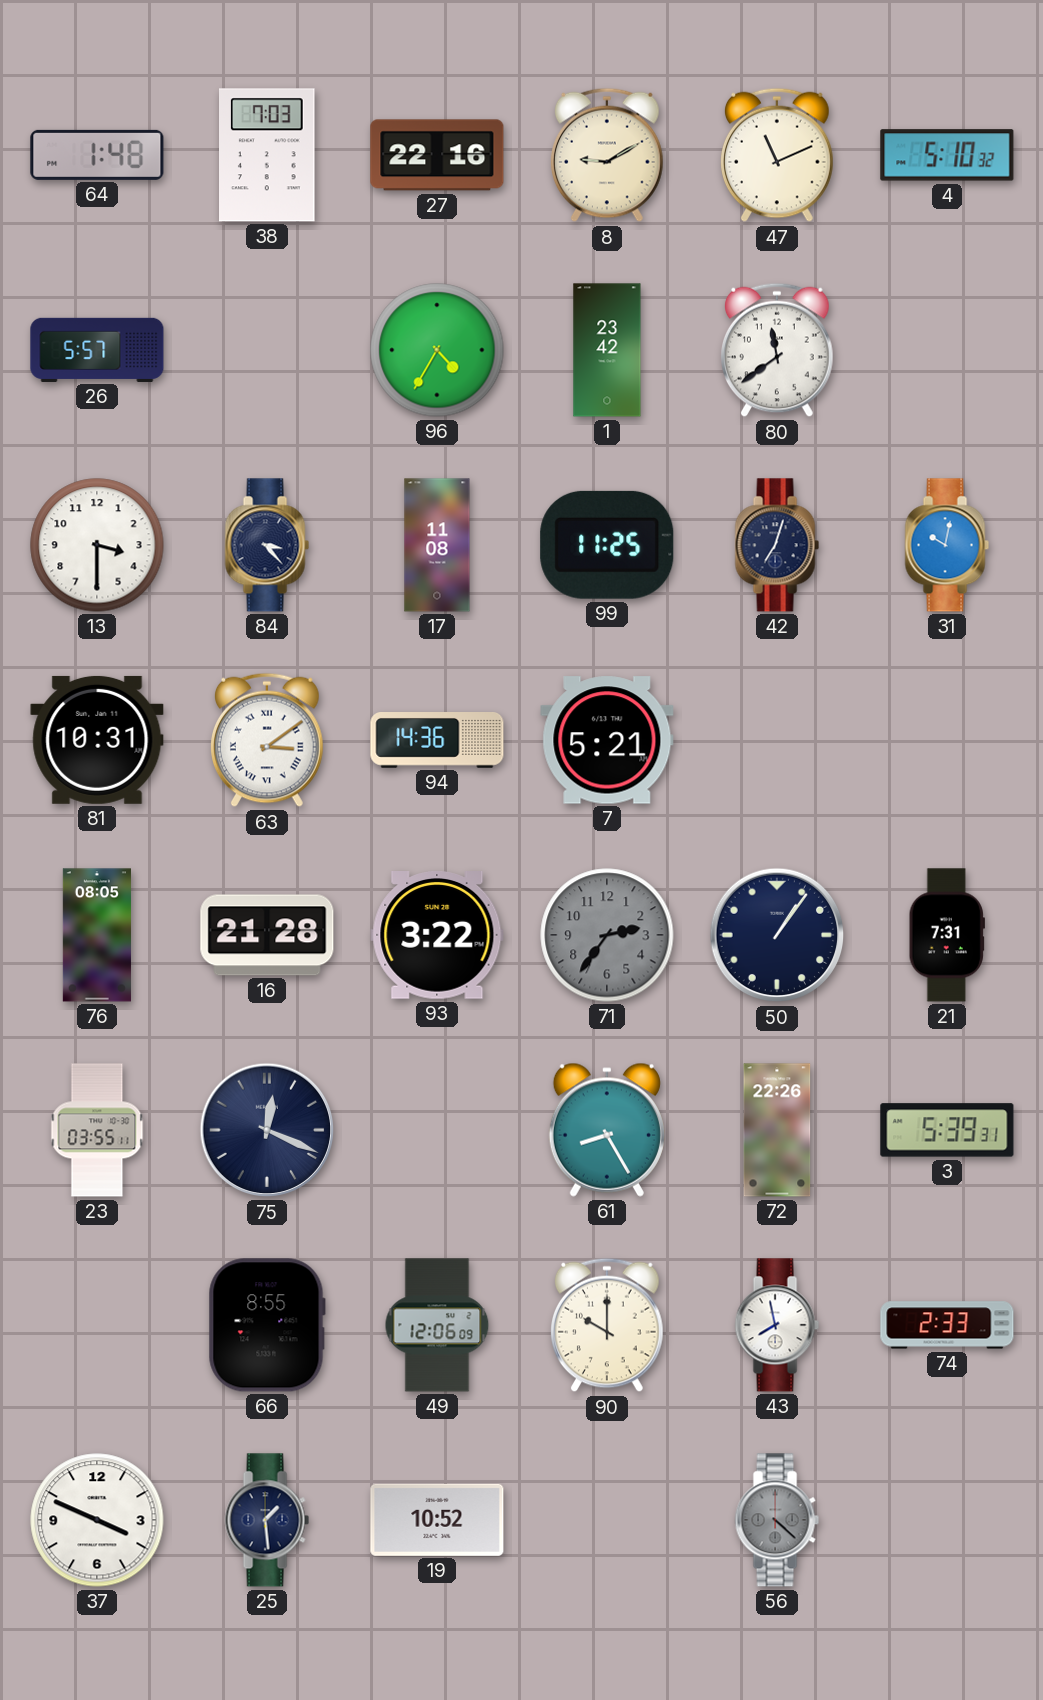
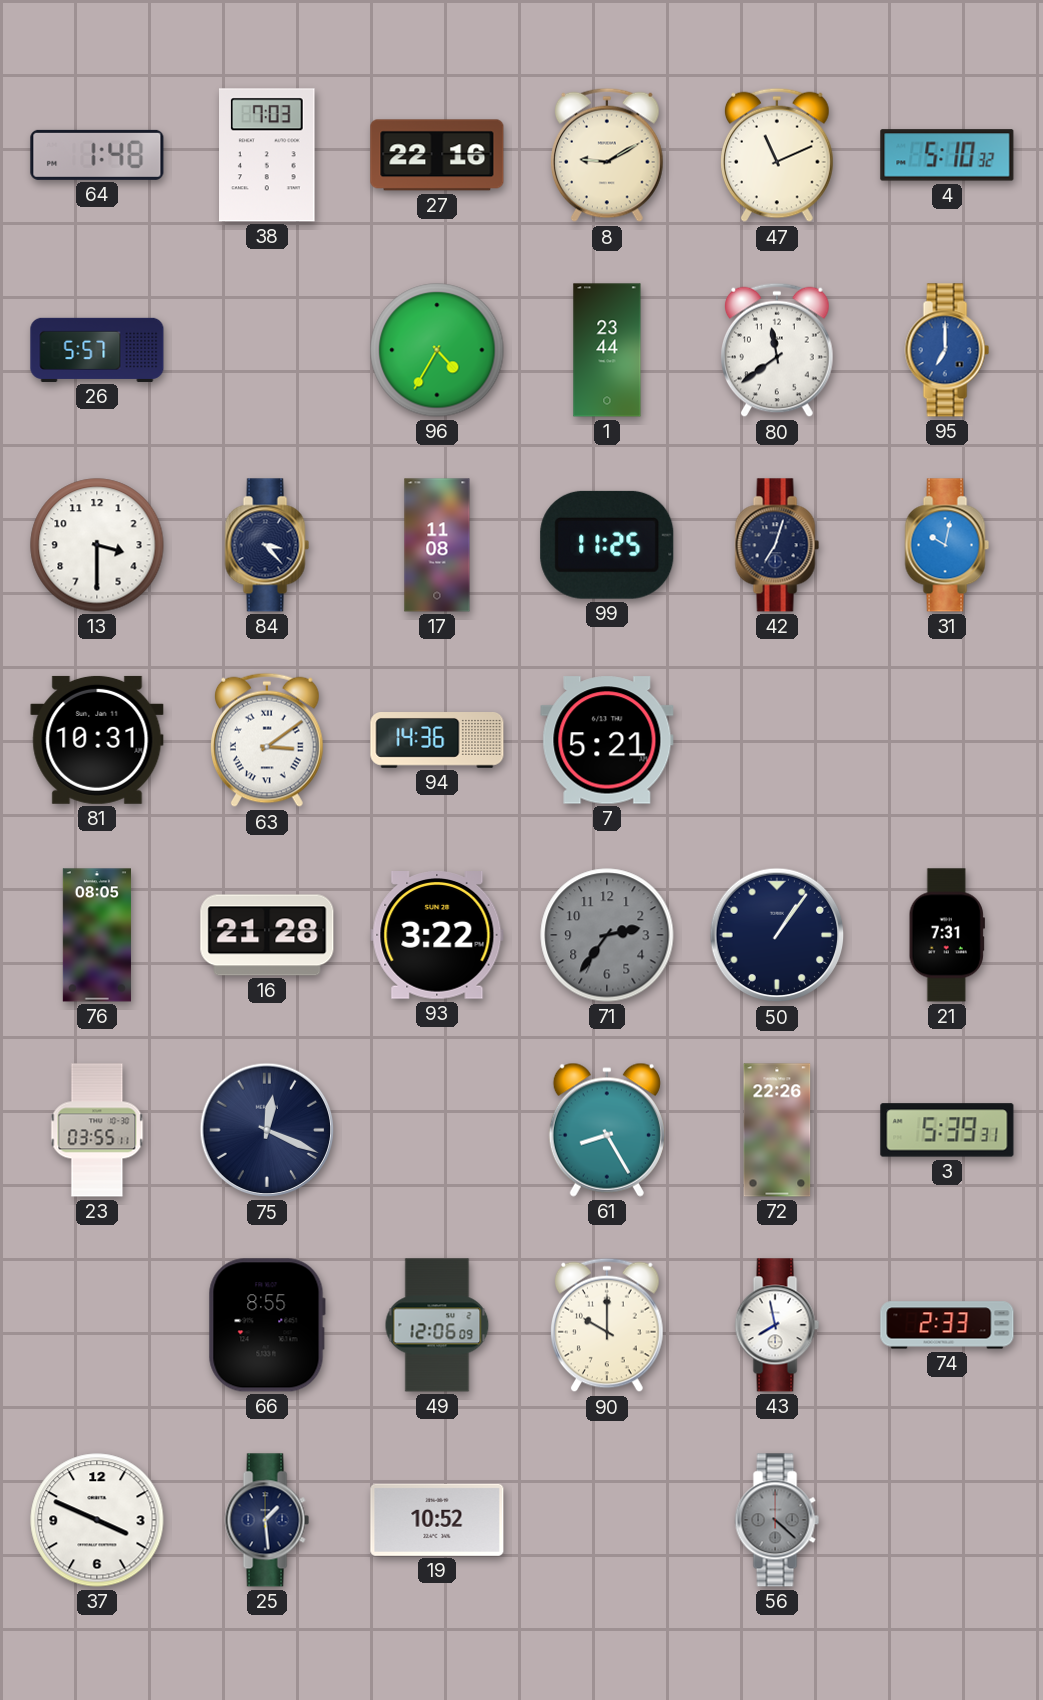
1: 23:42 -> 23:44
95: none -> 7:00
